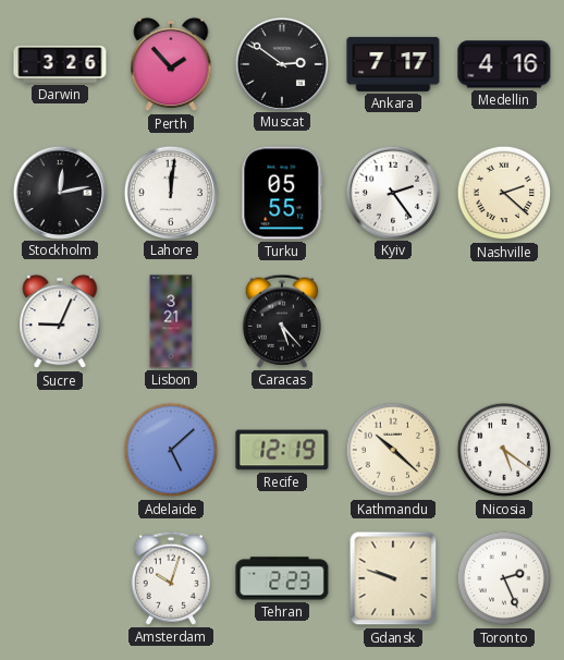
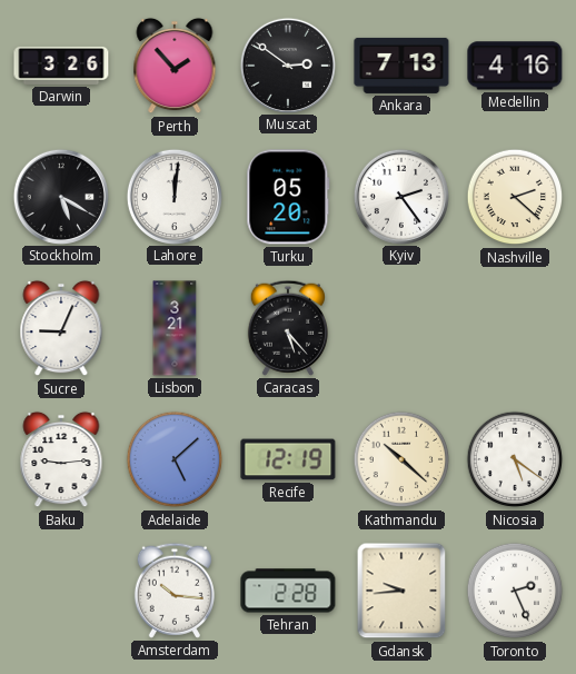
Ankara: 7:17 -> 7:13
Stockholm: 12:13 -> 5:20
Turku: 05:55 -> 05:20
Baku: none -> 9:14
Amsterdam: 10:03 -> 10:16
Tehran: 2:23 -> 2:28
Gdansk: 9:48 -> 9:44
